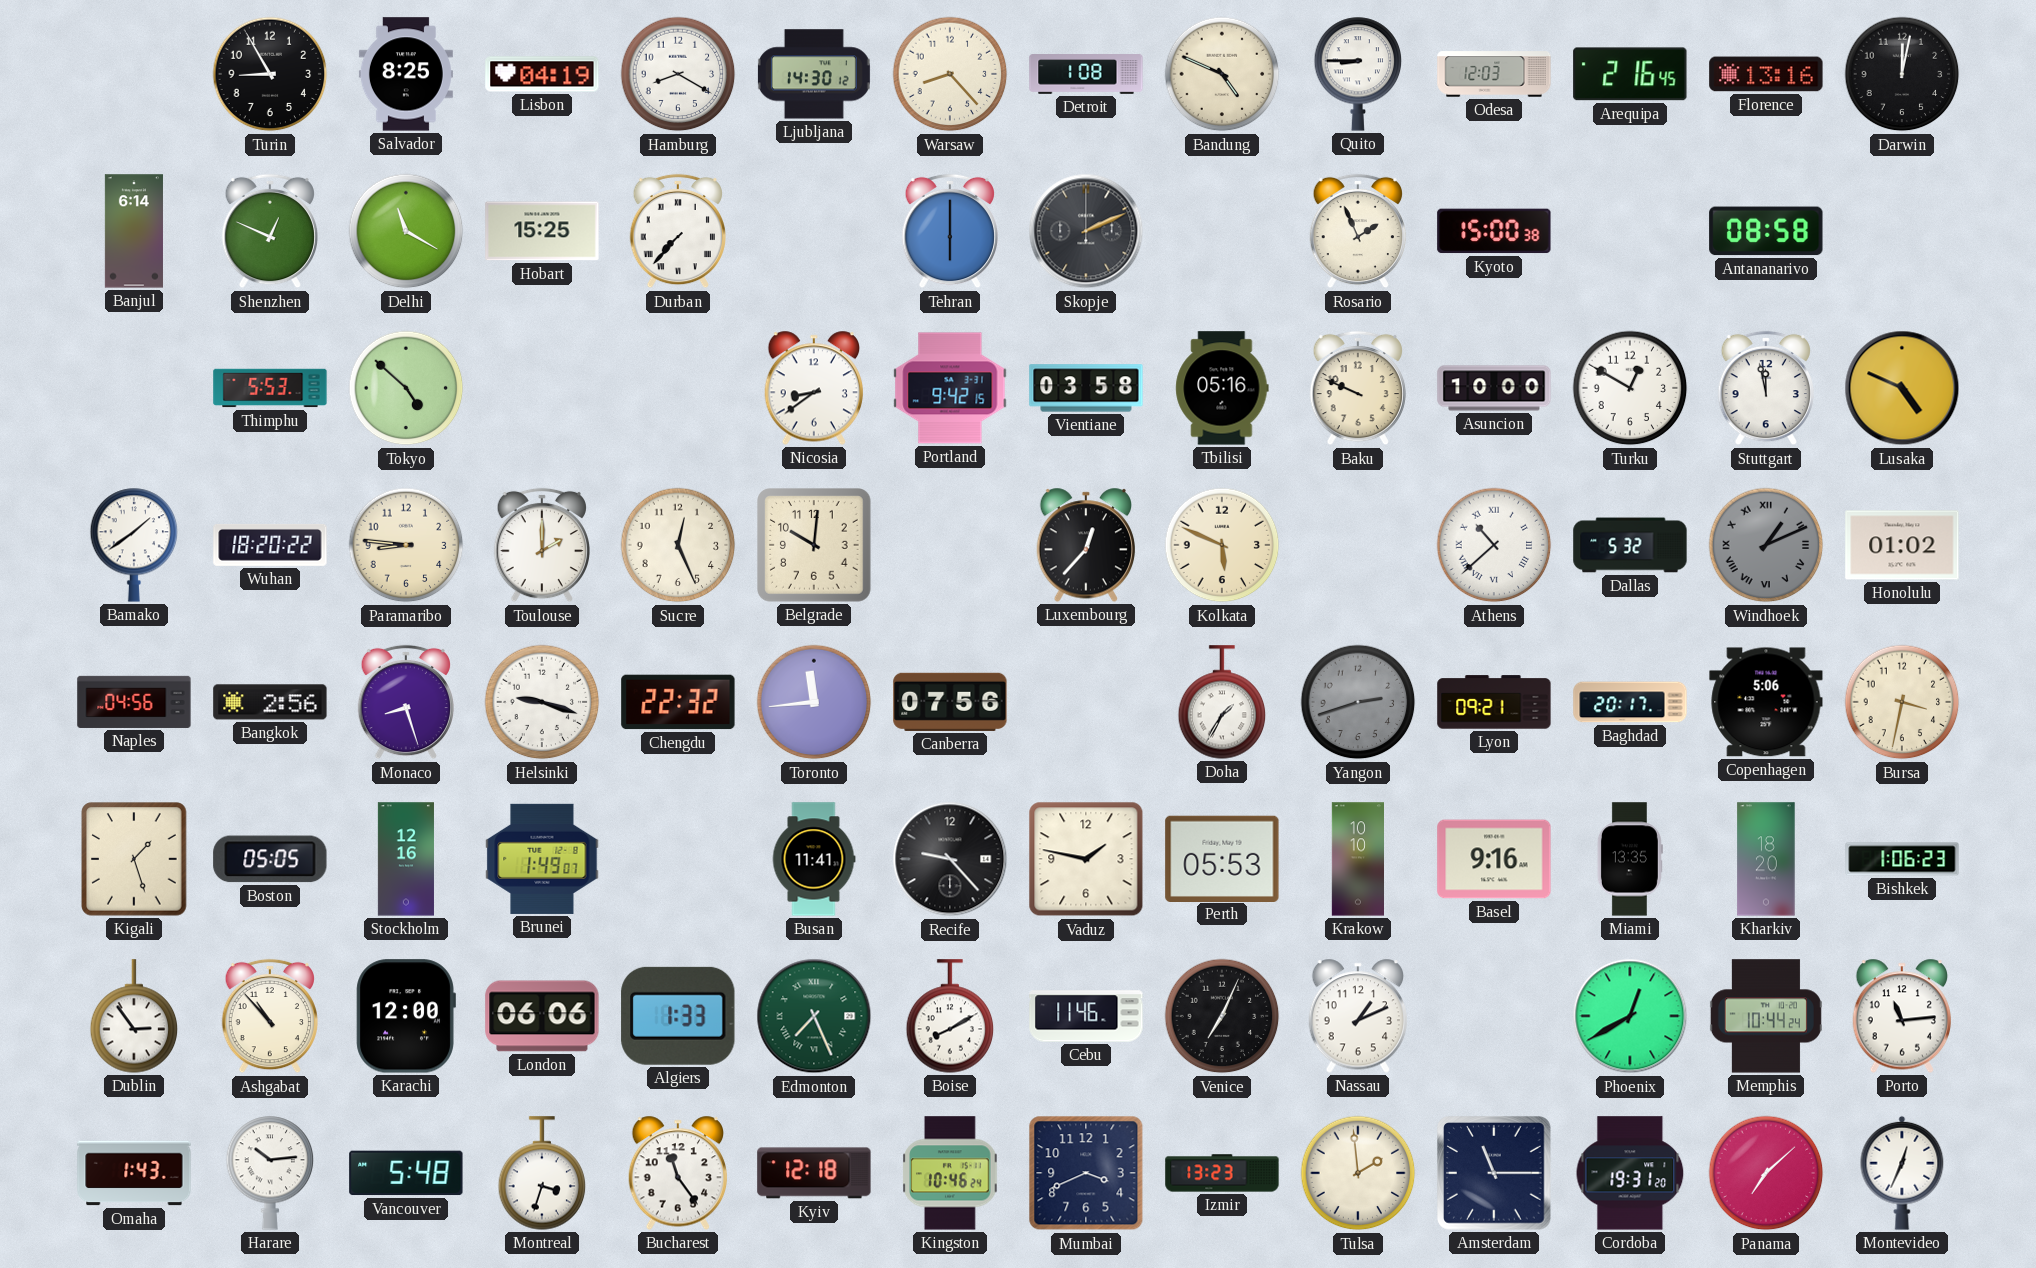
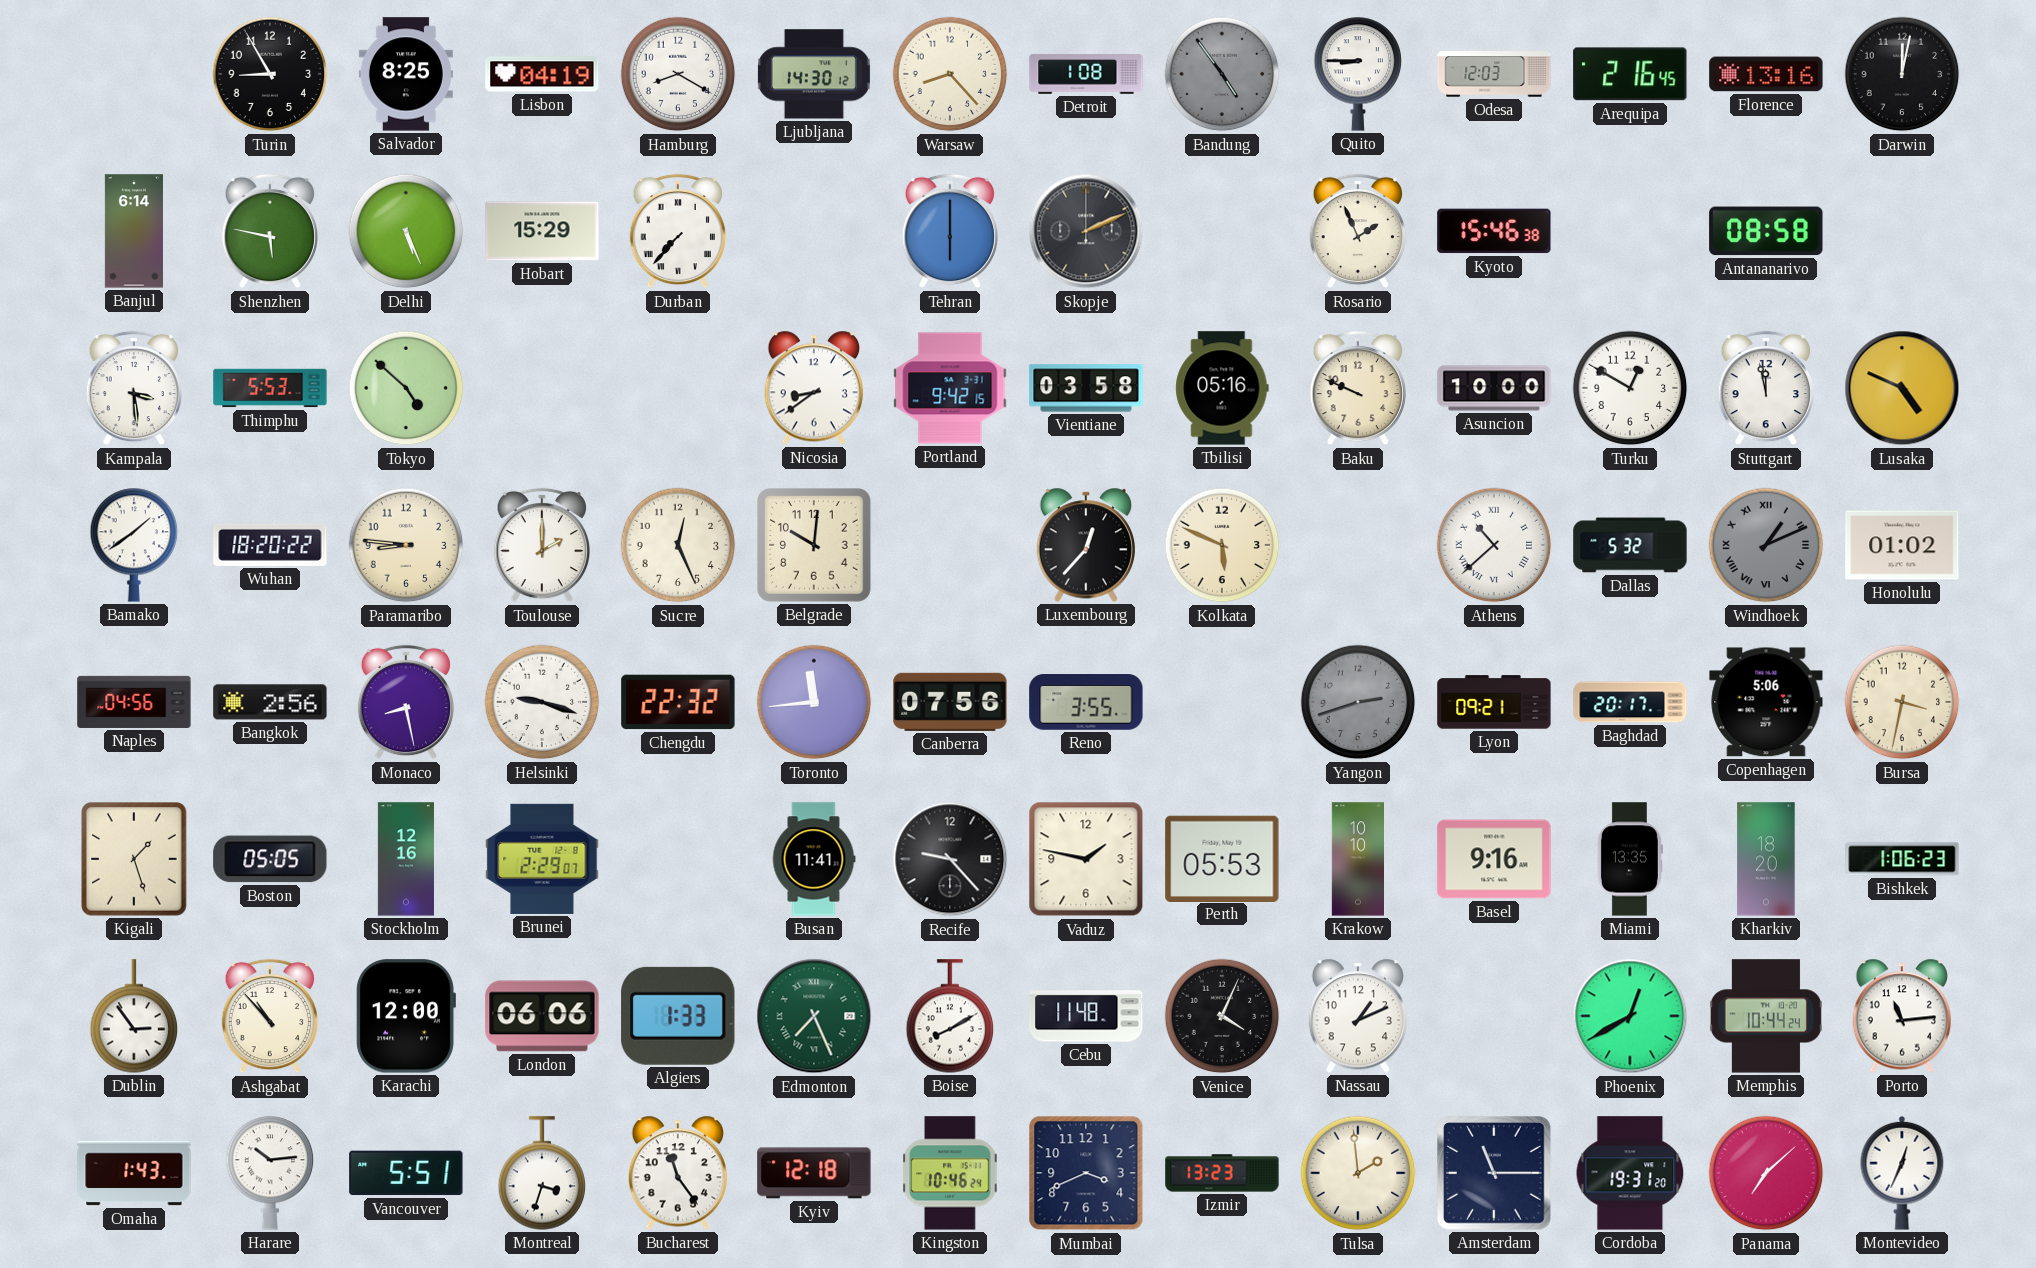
Bandung: 4:49 -> 4:54
Bandung dial: cream -> grey
Shenzhen: 12:49 -> 5:47
Delhi: 11:20 -> 5:26
Hobart: 15:25 -> 15:29
Kyoto: 15:00 -> 15:46
Kampala: none -> 3:29
Monaco: 8:27 -> 8:28
Reno: none -> 3:55
Doha: 1:35 -> none
Brunei: 1:49 -> 2:29
Cebu: 11:46 -> 11:48
Venice: 7:04 -> 4:04
Vancouver: 5:48 -> 5:51
